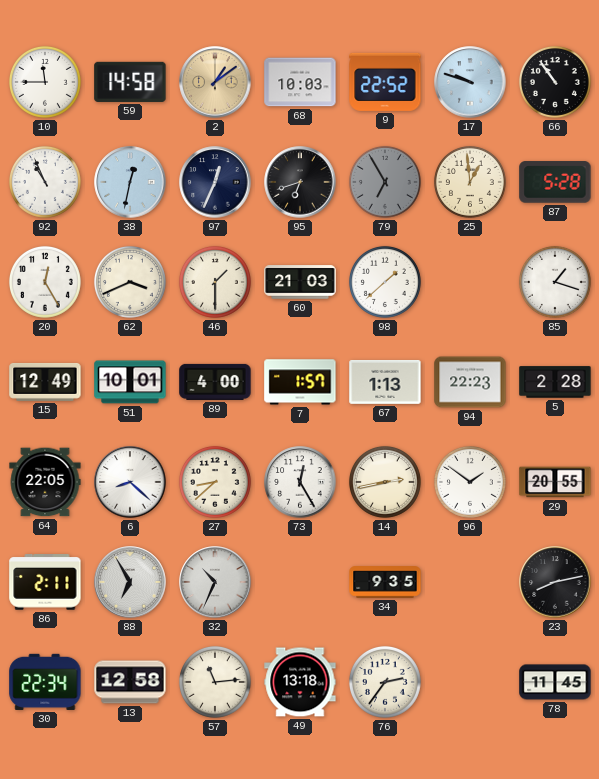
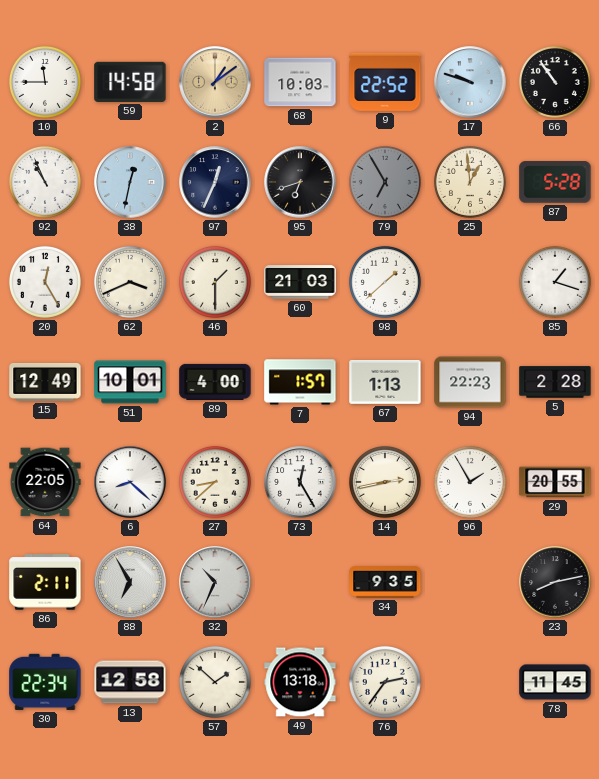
96: 1:51 -> 1:55
57: 11:14 -> 1:52
